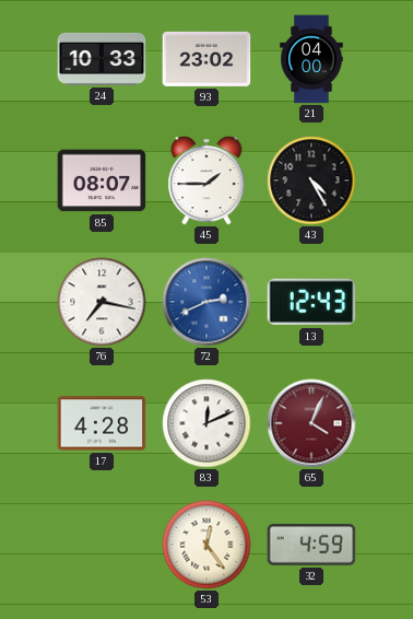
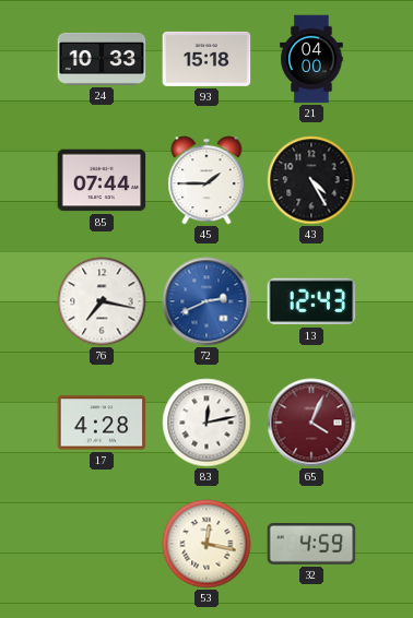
93: 23:02 -> 15:18
85: 08:07 -> 07:44
83: 12:11 -> 12:13
53: 12:24 -> 12:17
